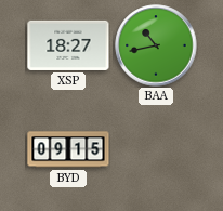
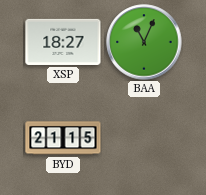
BAA: 10:43 -> 11:04
BYD: 09:15 -> 21:15
